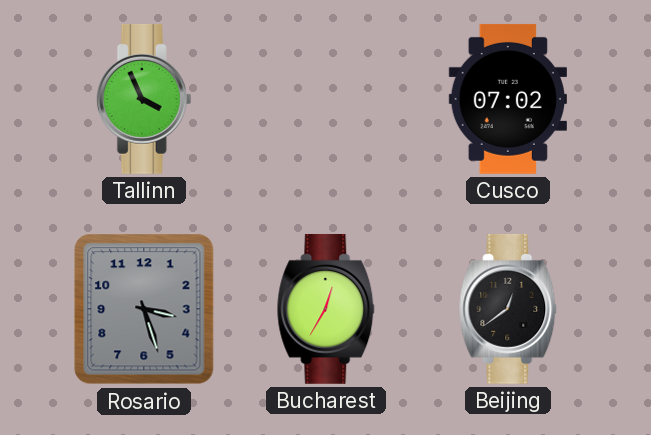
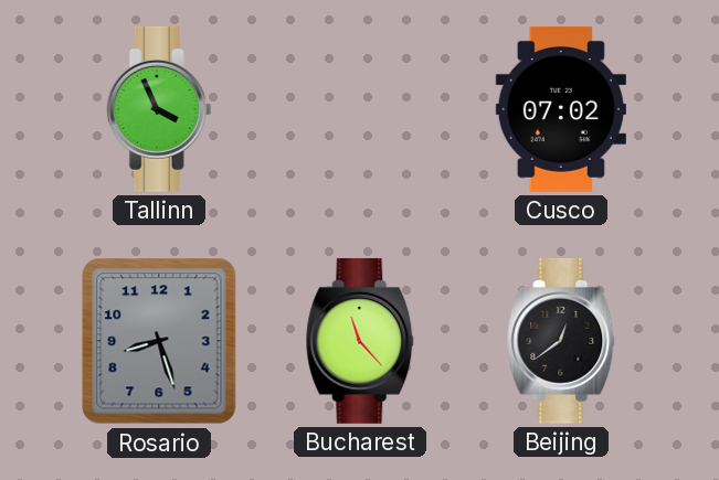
Rosario: 3:27 -> 8:27
Bucharest: 12:35 -> 11:23
